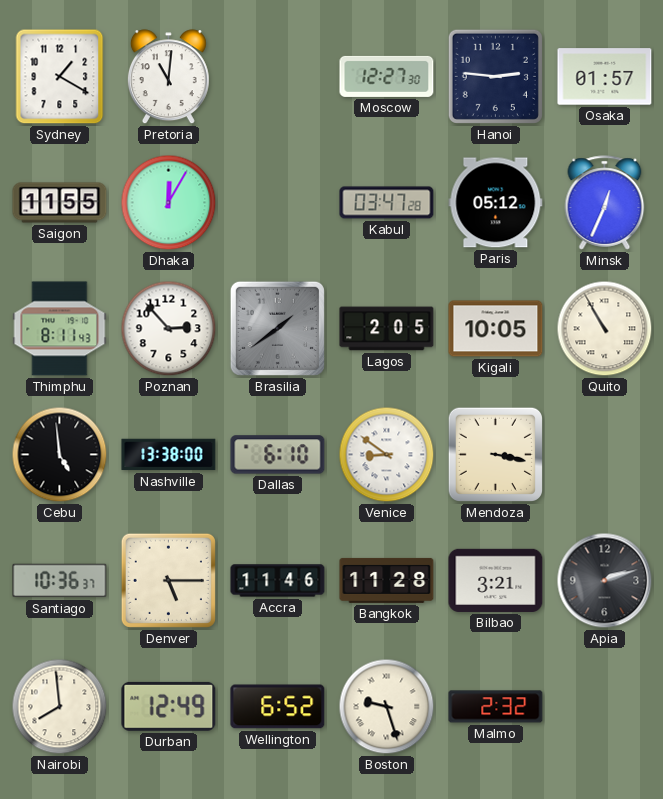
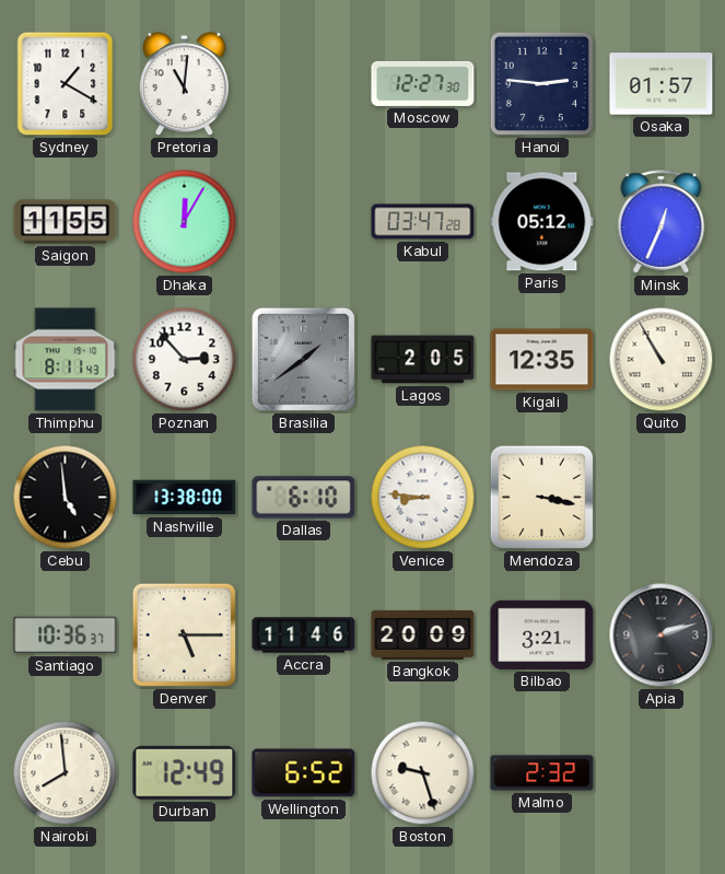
Kigali: 10:05 -> 12:35
Venice: 8:51 -> 8:46
Bangkok: 11:28 -> 20:09
